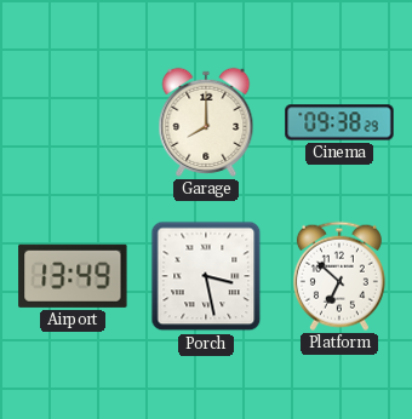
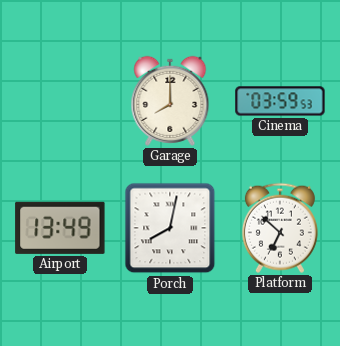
Cinema: 09:38 -> 03:59
Porch: 3:28 -> 8:02
